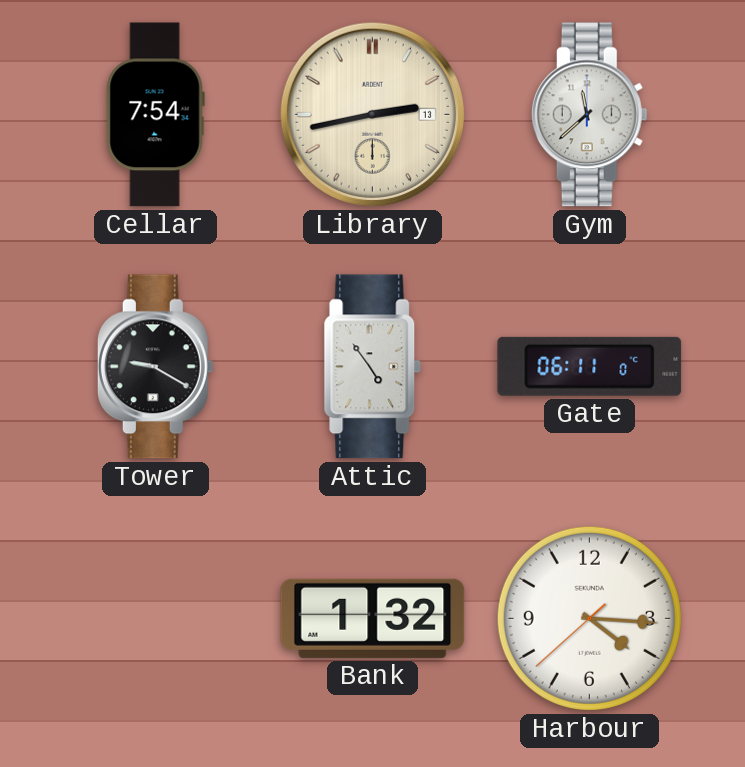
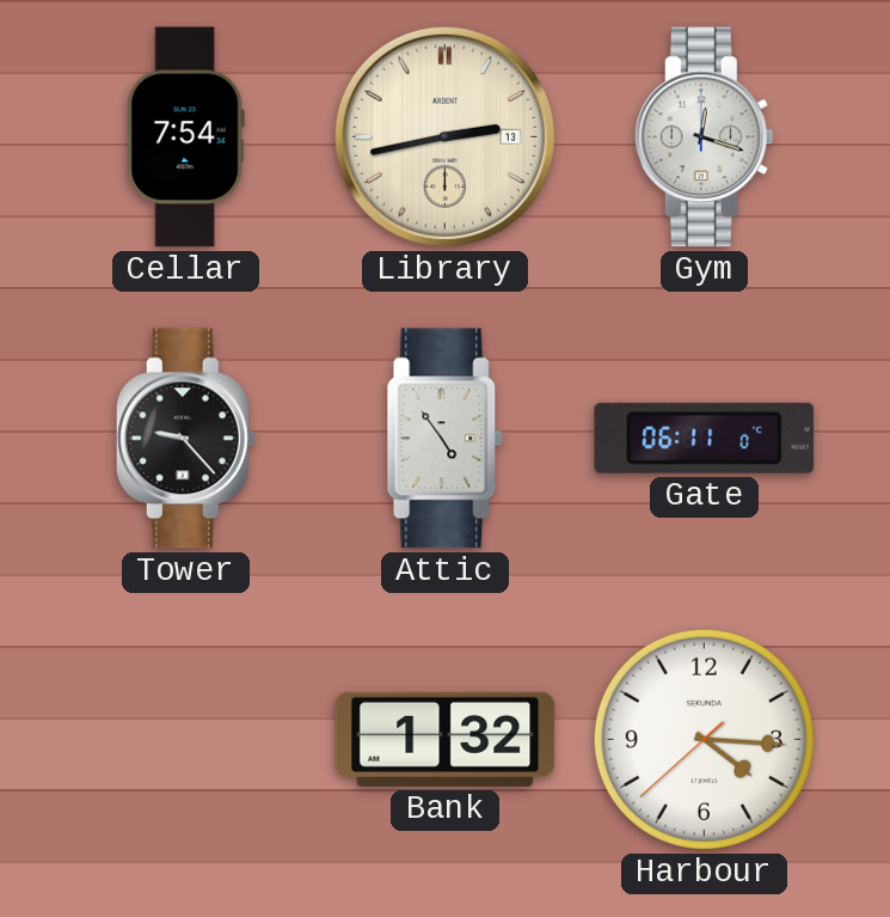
Gym: 11:38 -> 12:18
Tower: 9:20 -> 9:23
